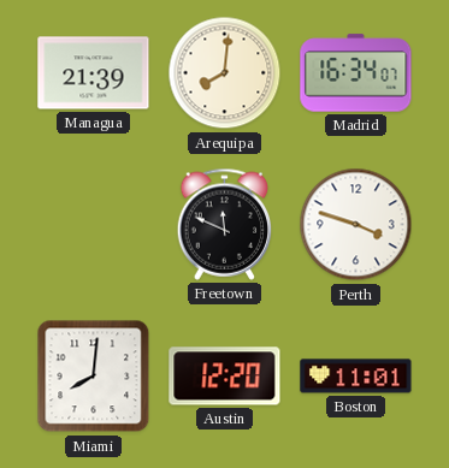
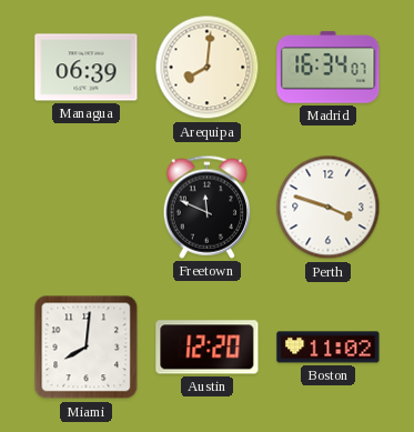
Managua: 21:39 -> 06:39
Boston: 11:01 -> 11:02
